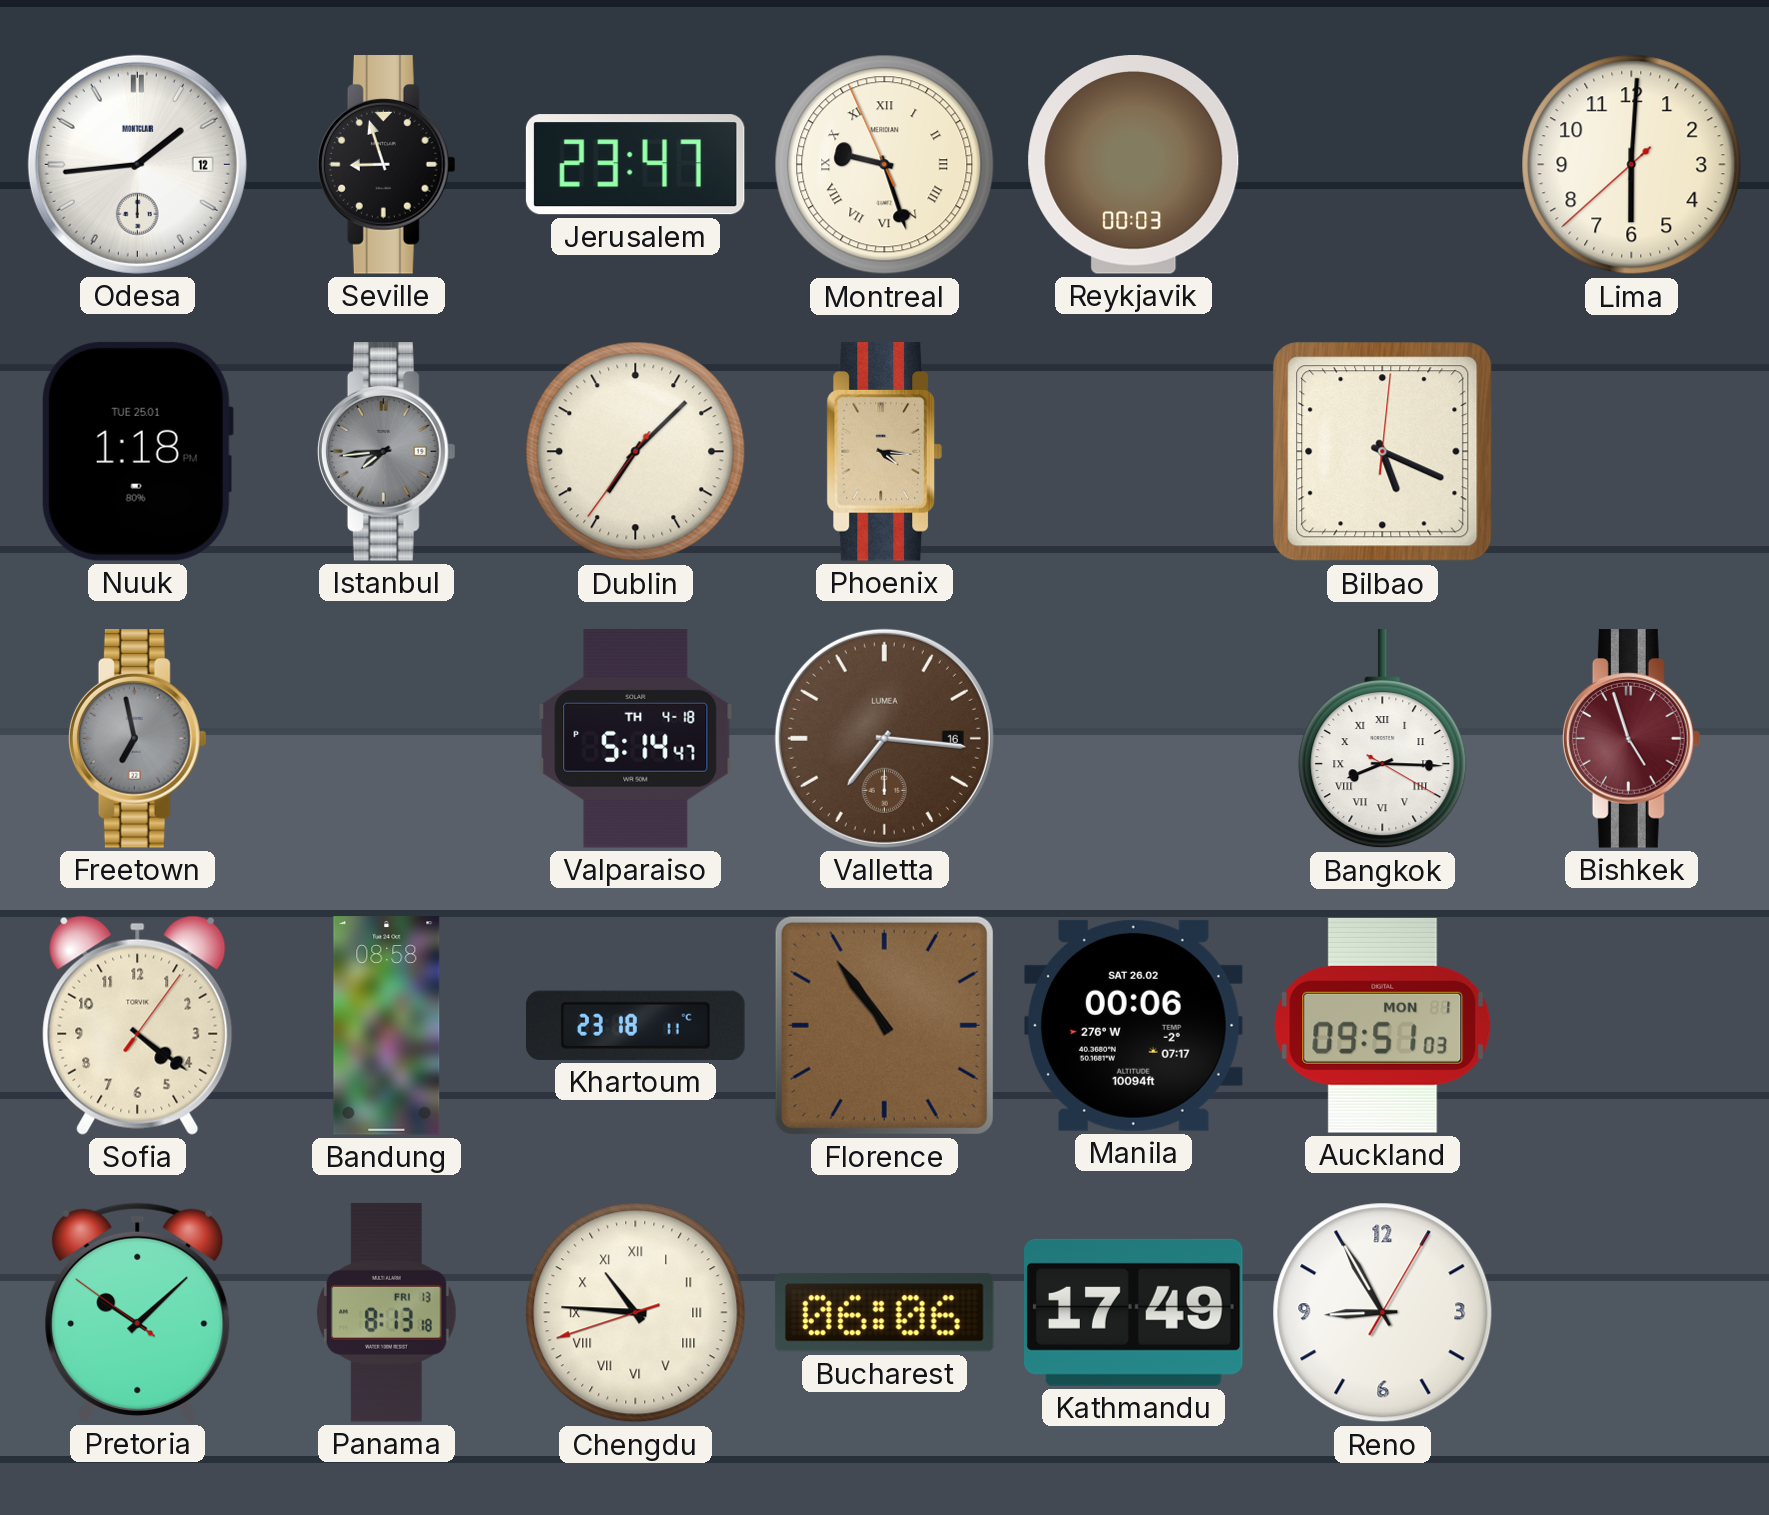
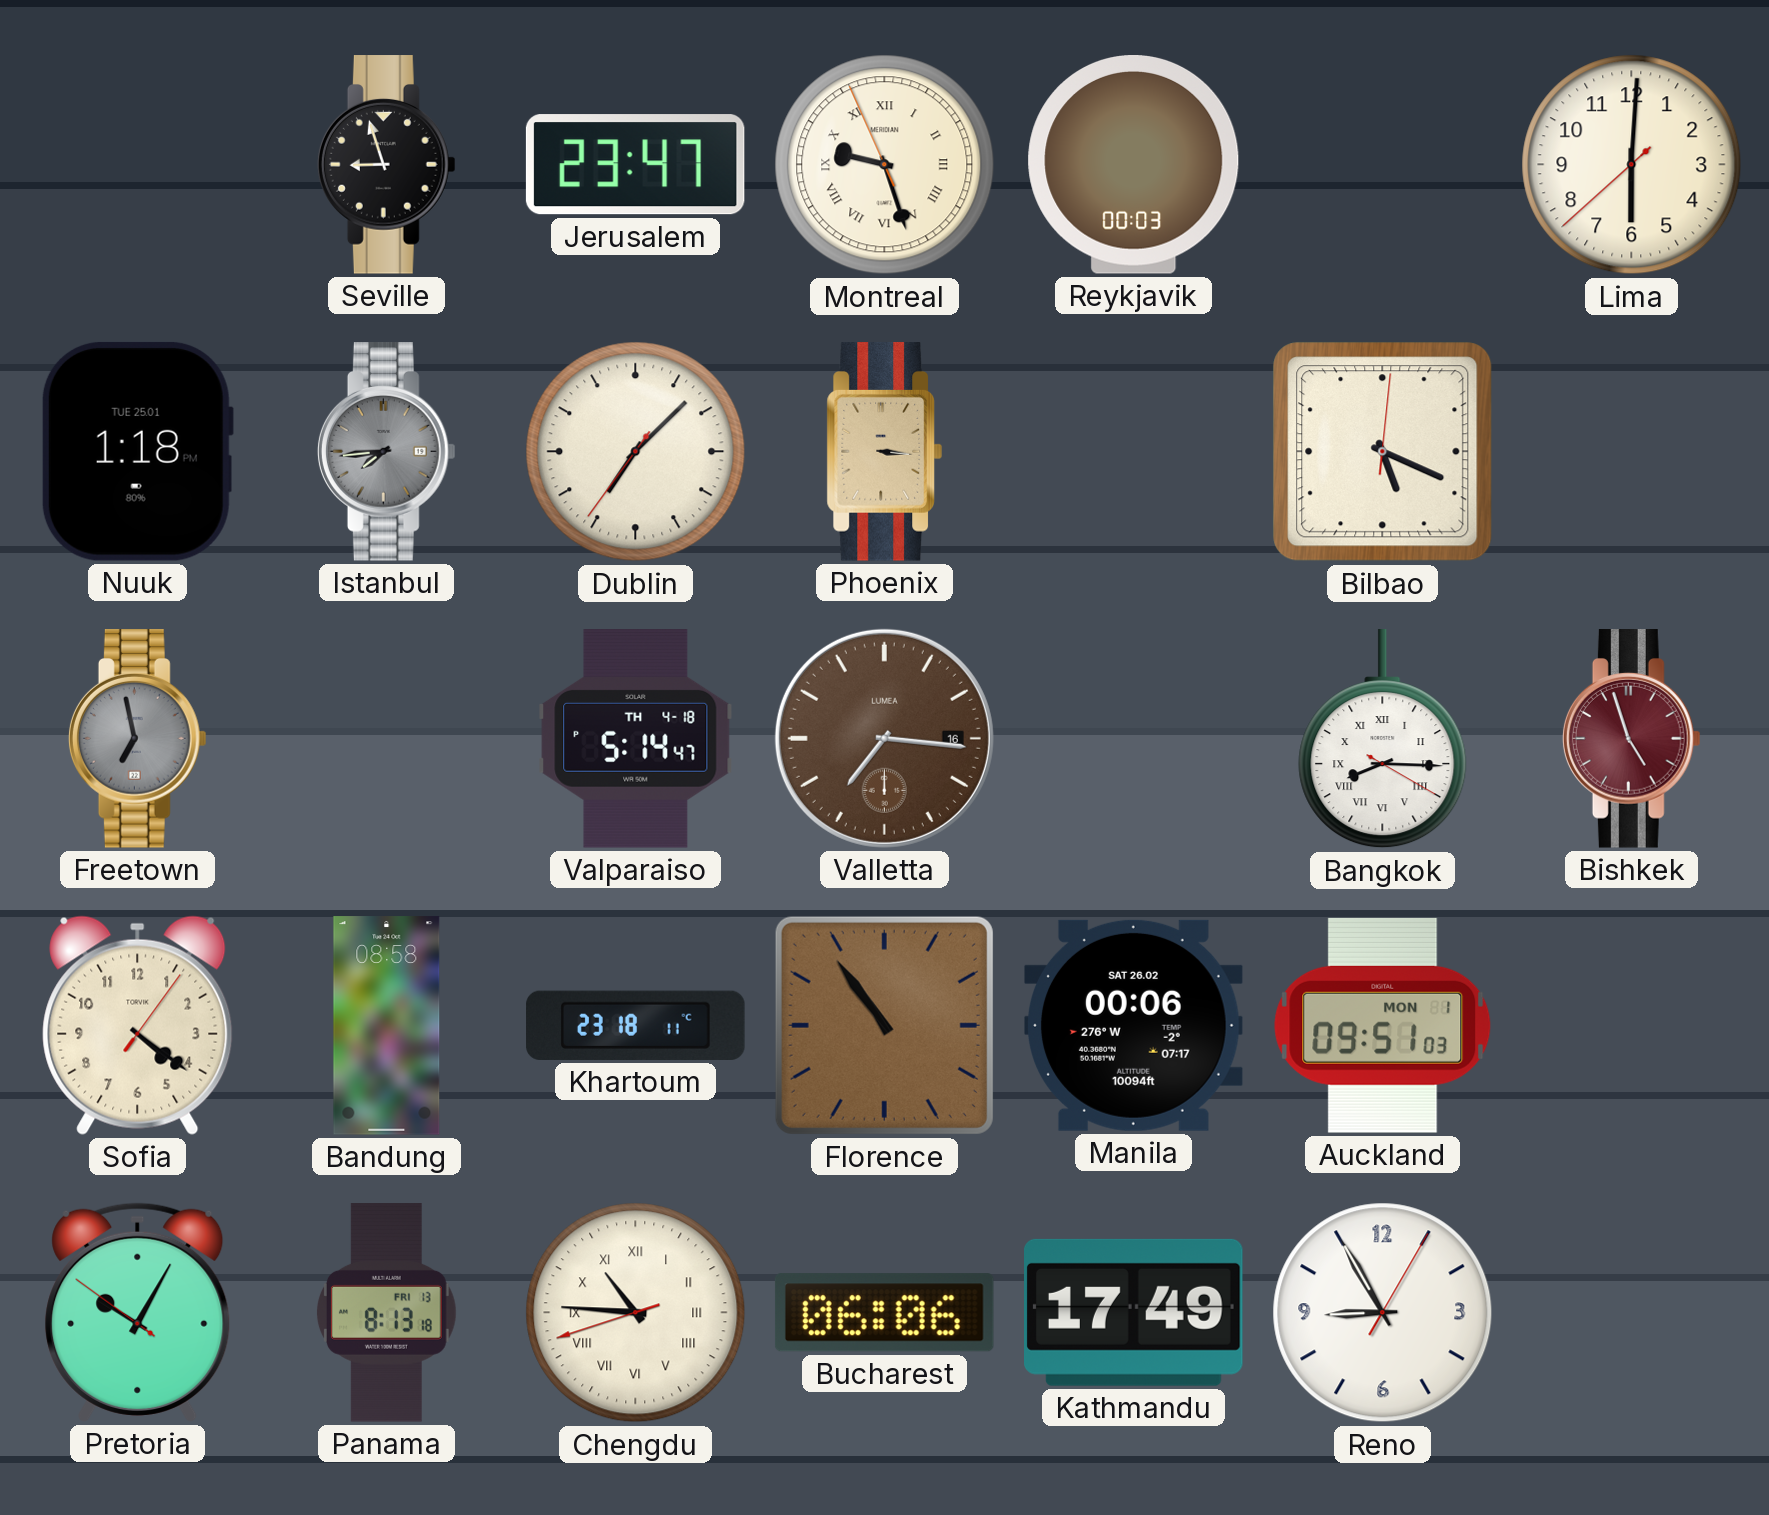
Odesa: 1:44 -> none
Phoenix: 4:16 -> 3:16
Pretoria: 10:07 -> 10:04
